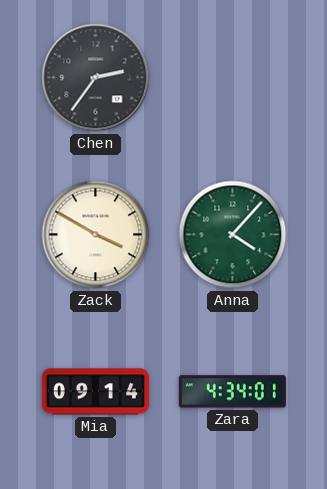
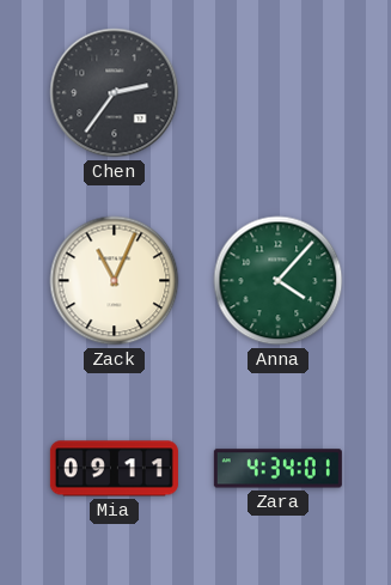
Zack: 3:50 -> 11:04
Mia: 09:14 -> 09:11
